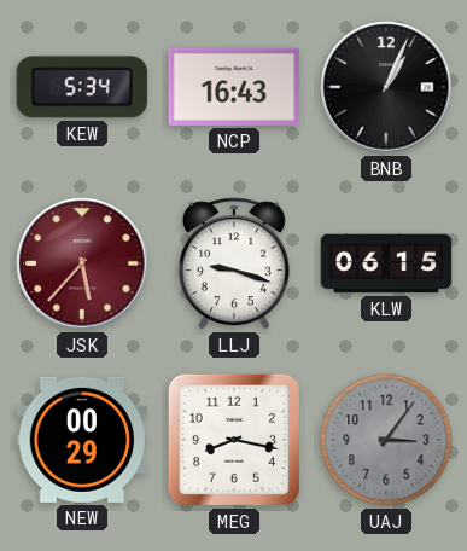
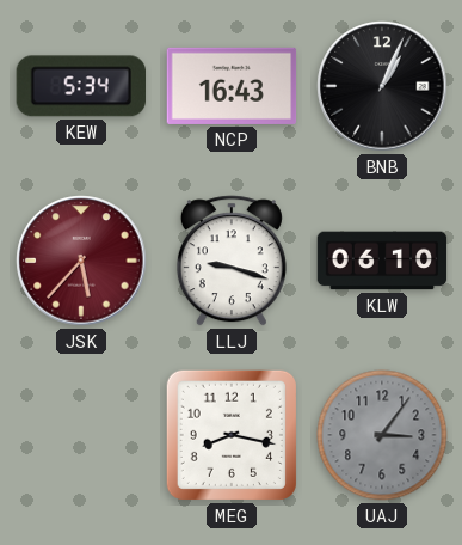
KLW: 06:15 -> 06:10
NEW: 00:29 -> none
